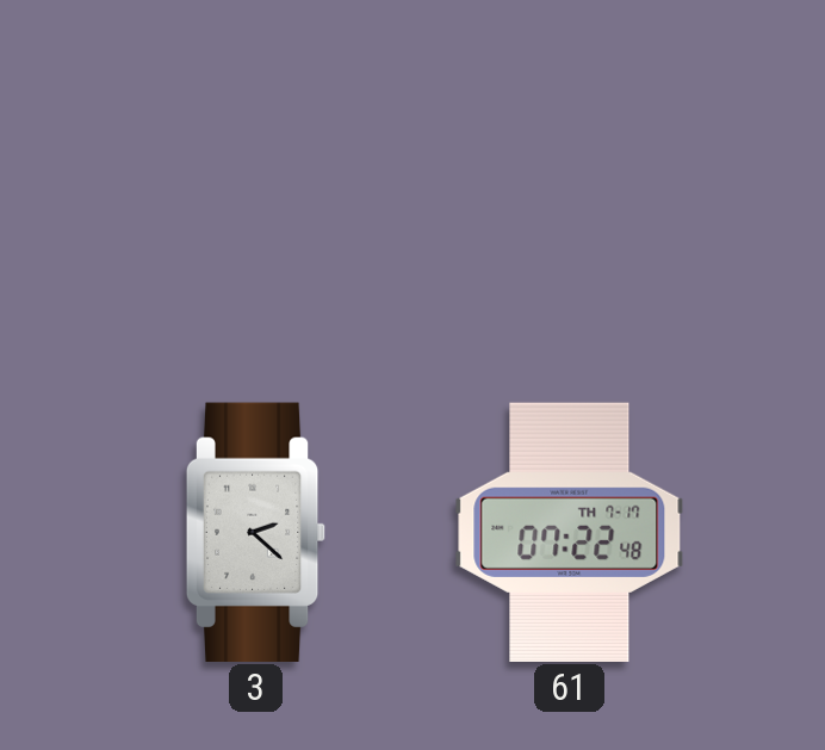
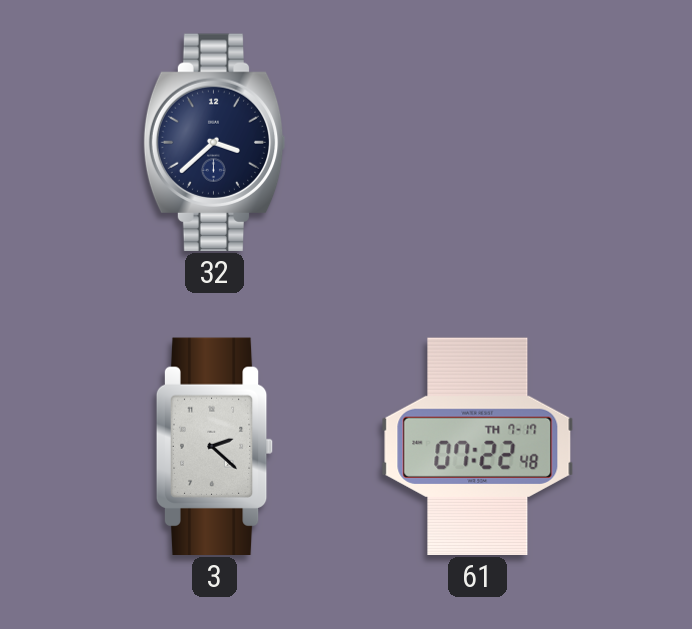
32: none -> 3:38
